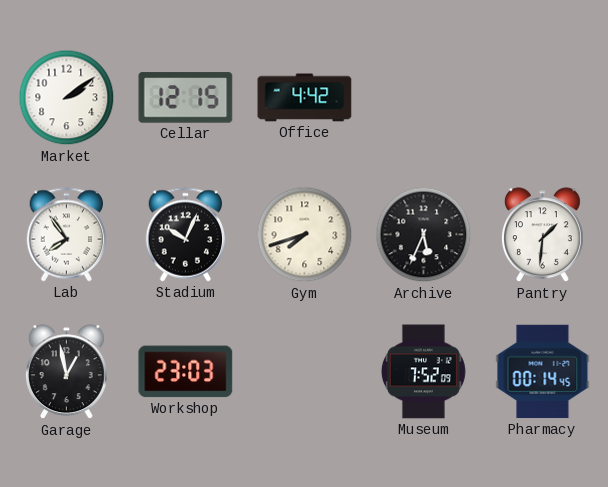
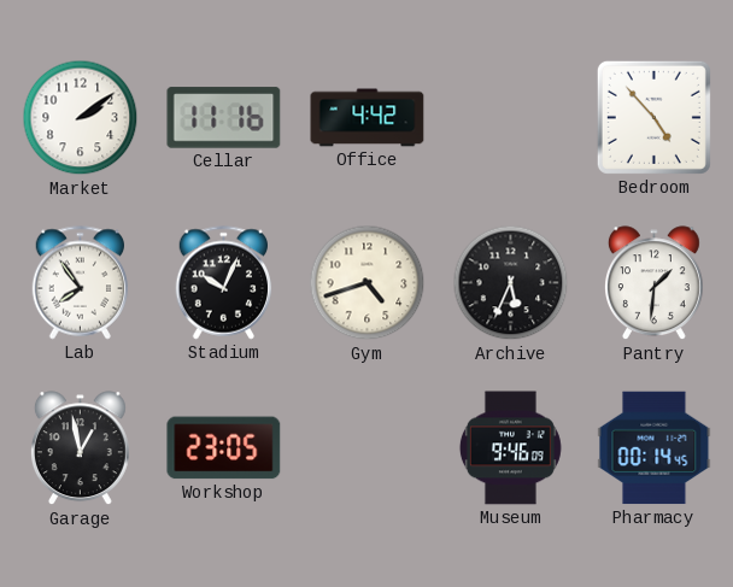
Cellar: 12:15 -> 11:16
Bedroom: none -> 4:53
Gym: 7:42 -> 4:42
Workshop: 23:03 -> 23:05
Museum: 7:52 -> 9:46
